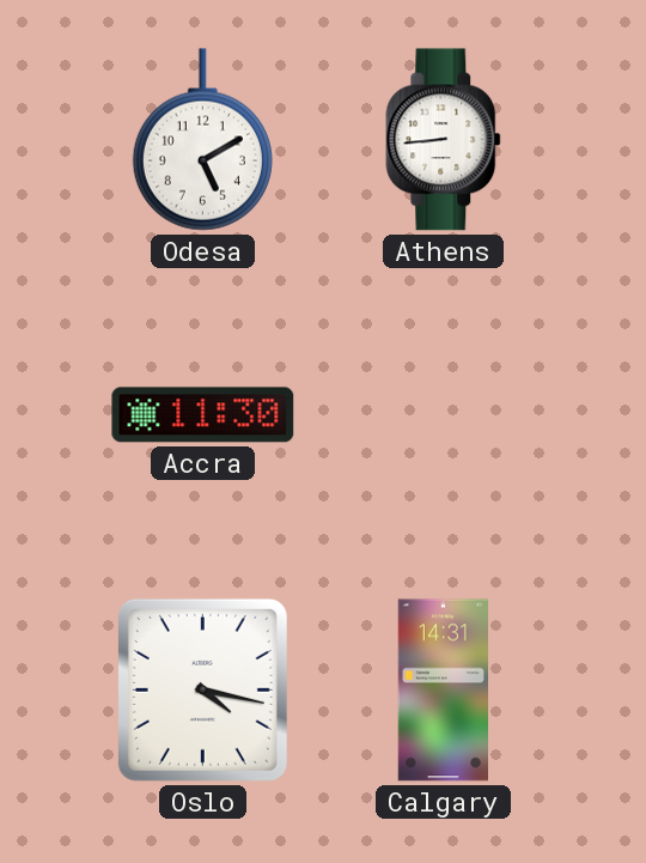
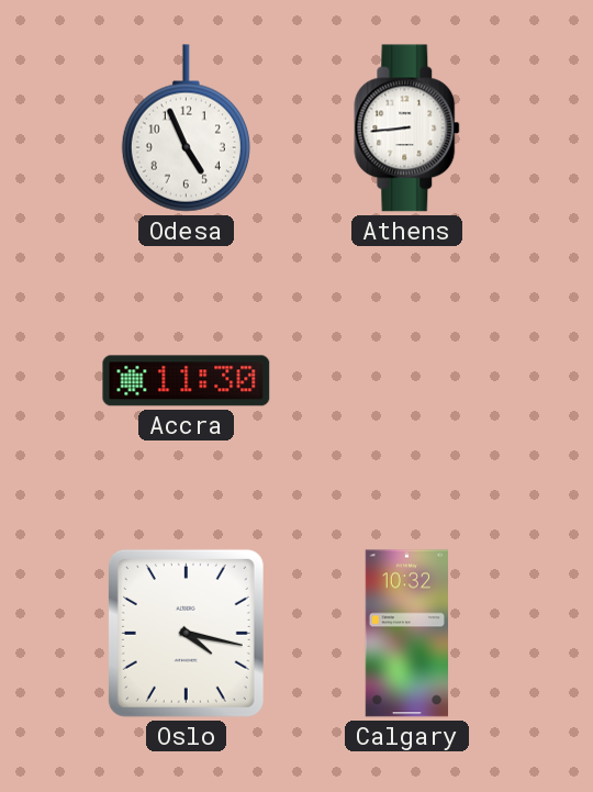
Odesa: 5:10 -> 4:56
Calgary: 14:31 -> 10:32
